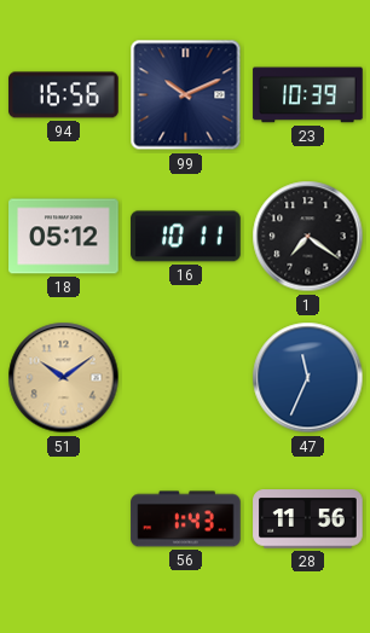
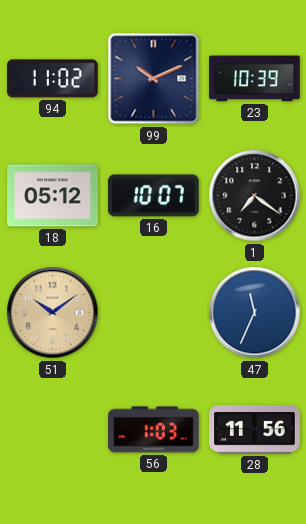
94: 16:56 -> 11:02
16: 10:11 -> 10:07
56: 1:43 -> 1:03
